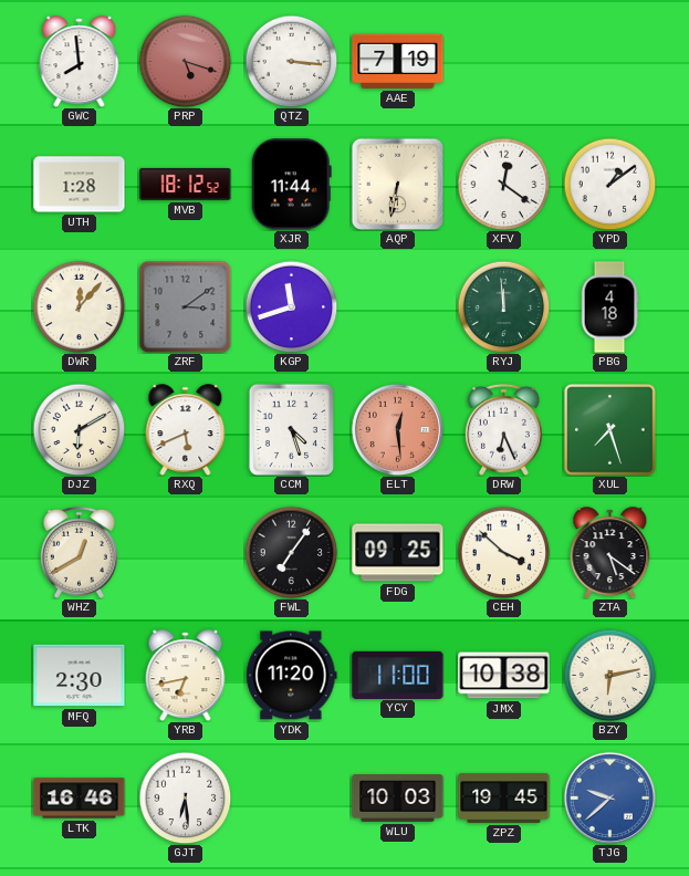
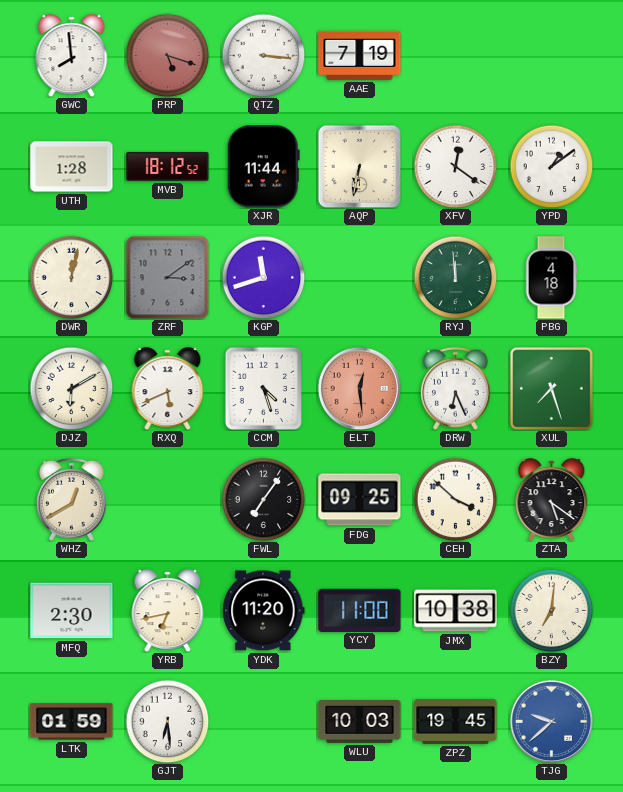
DWR: 12:07 -> 12:02
BZY: 6:13 -> 7:01
LTK: 16:46 -> 01:59
